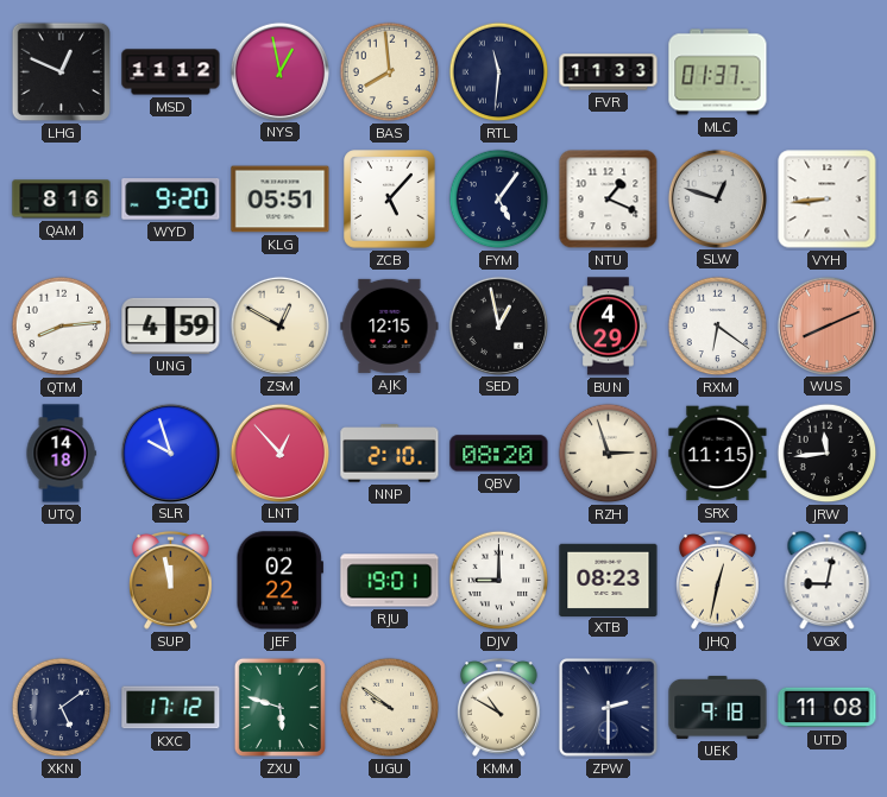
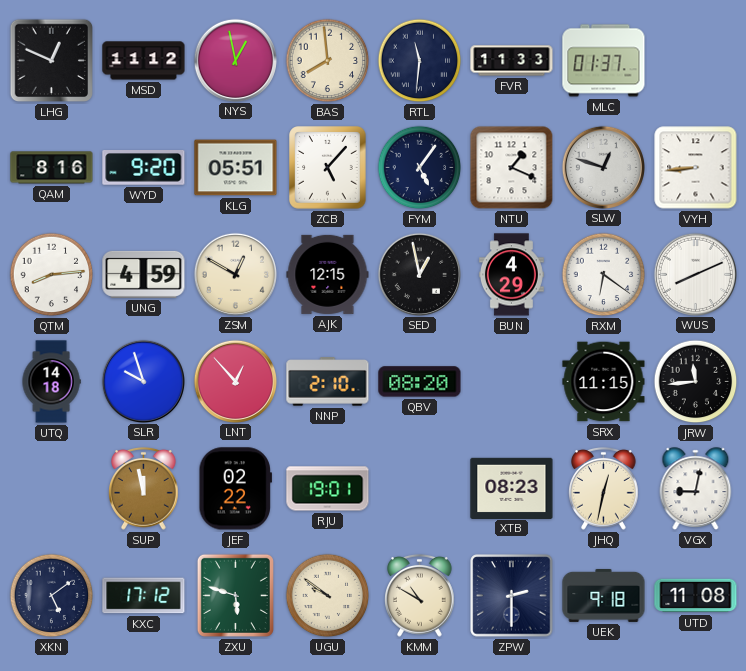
WUS dial: salmon -> white
RZH: 2:57 -> none
DJV: 9:00 -> none
